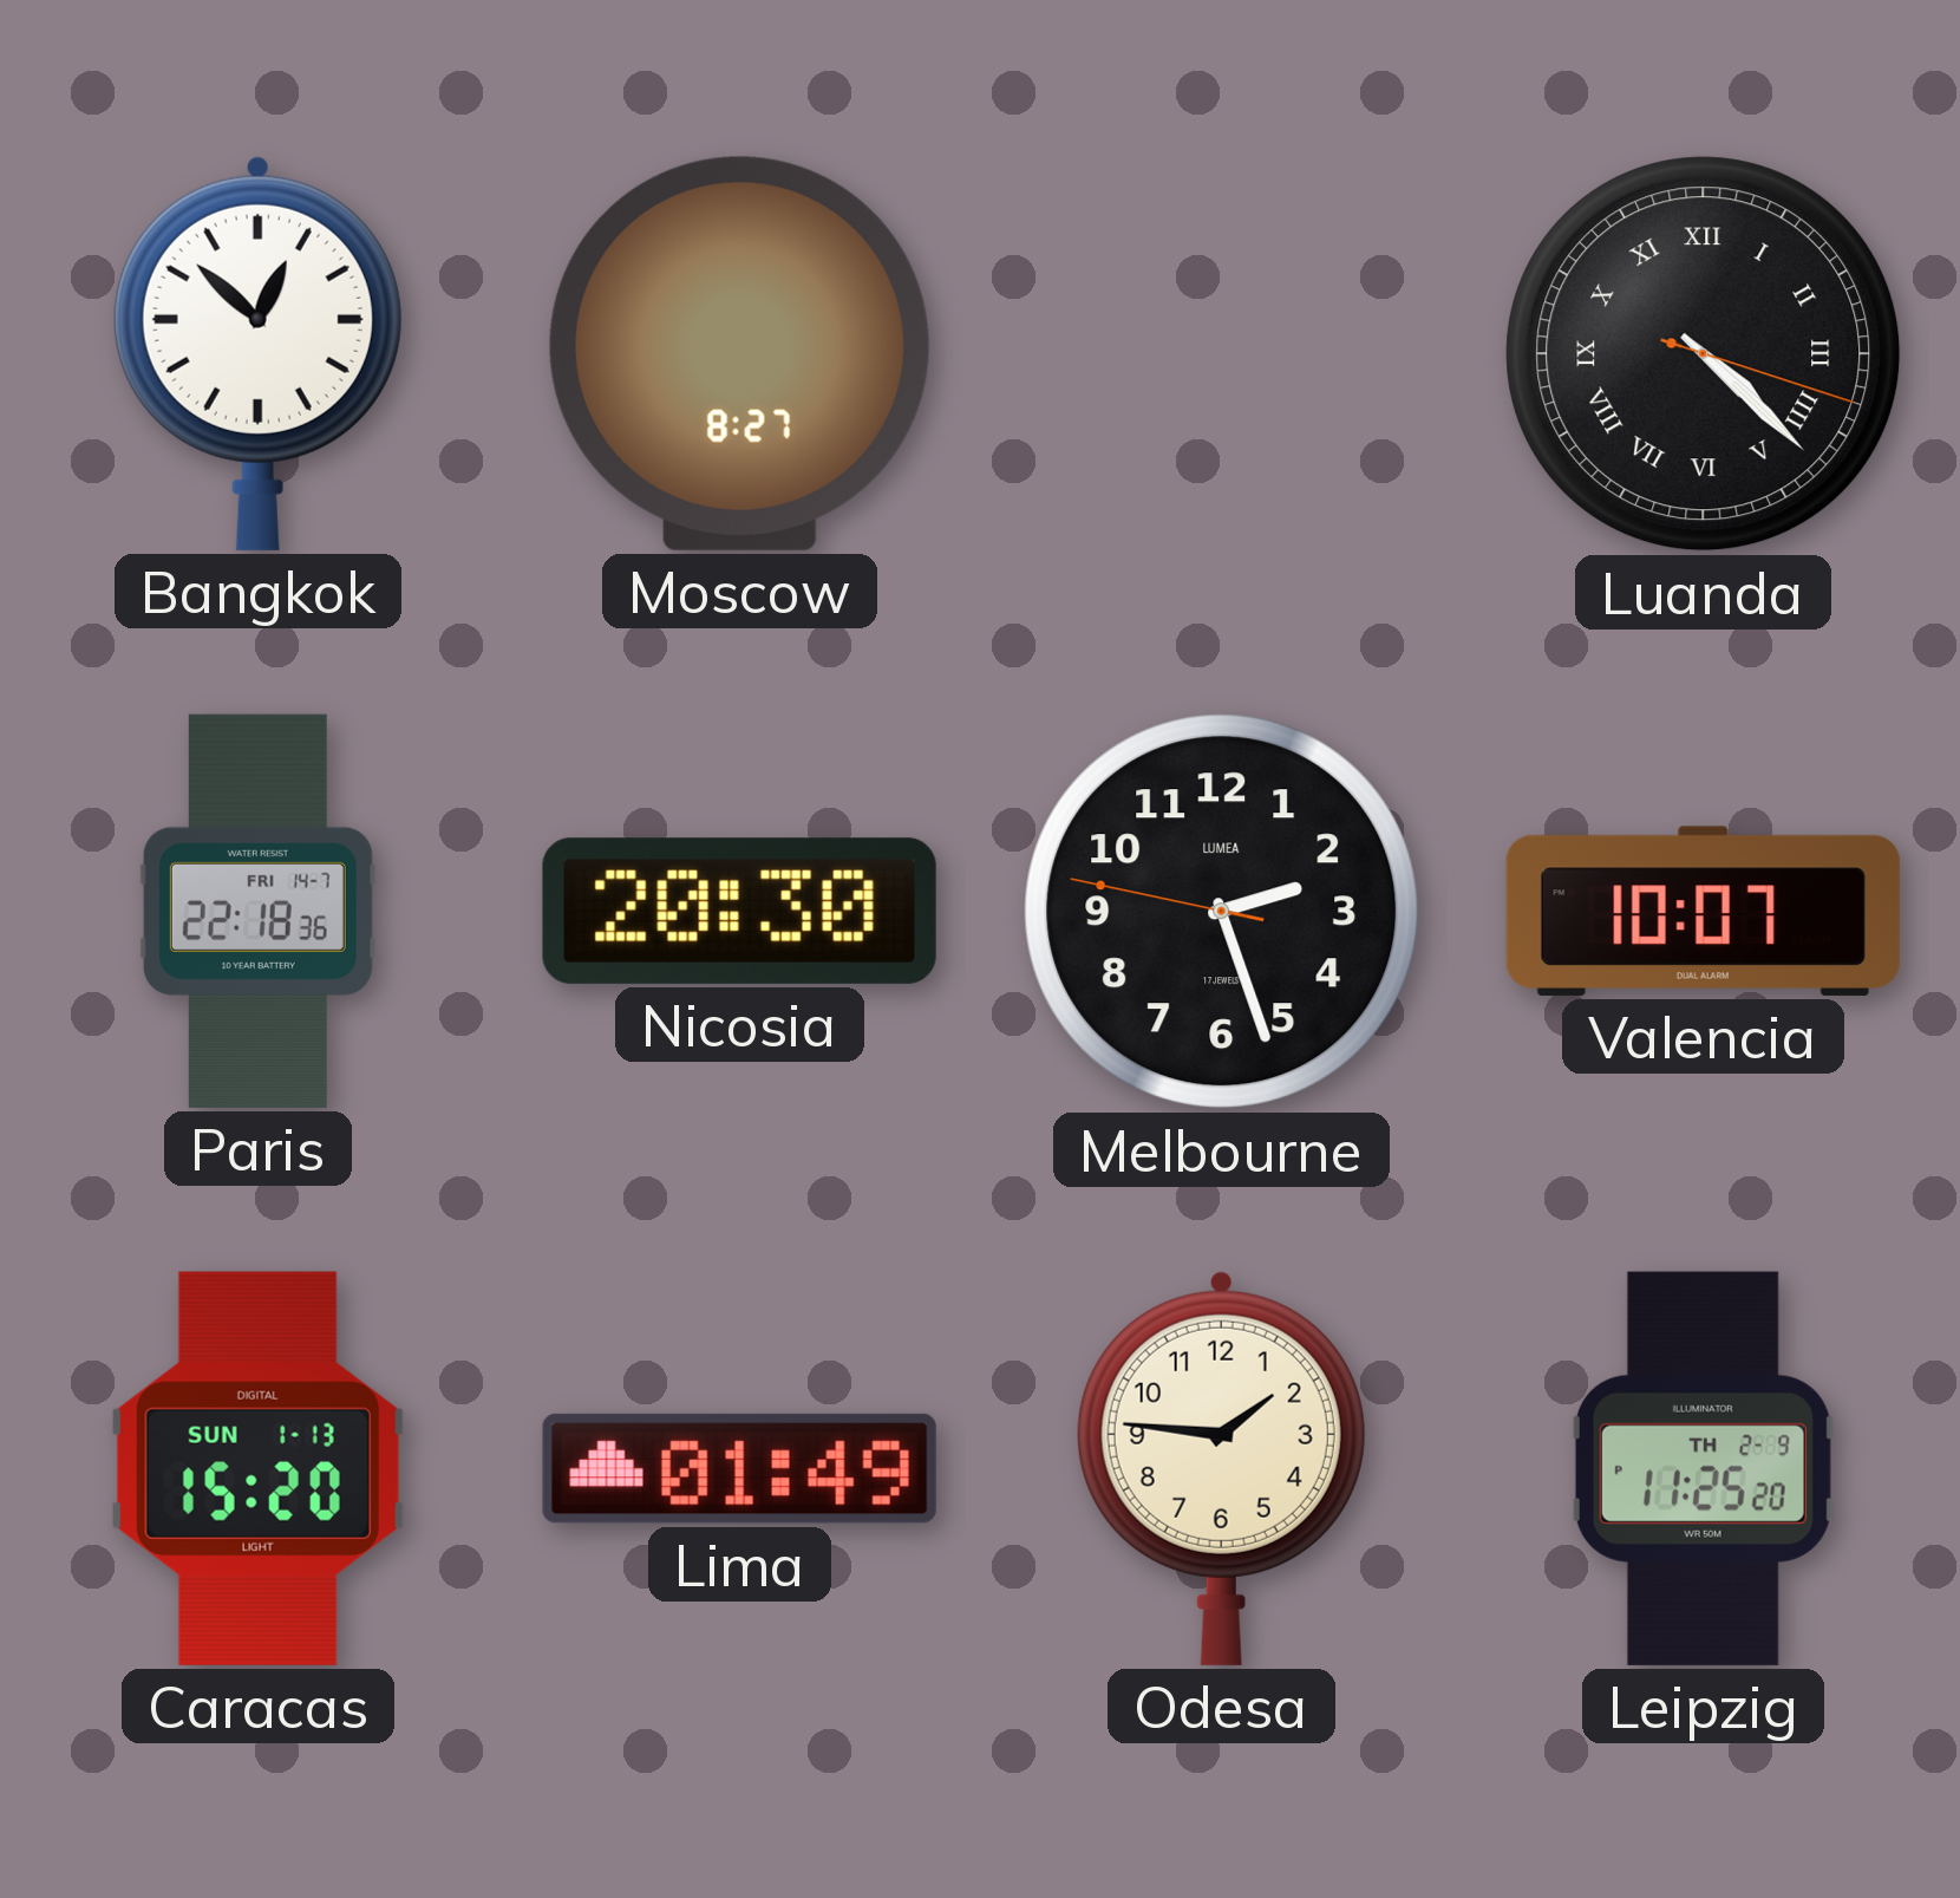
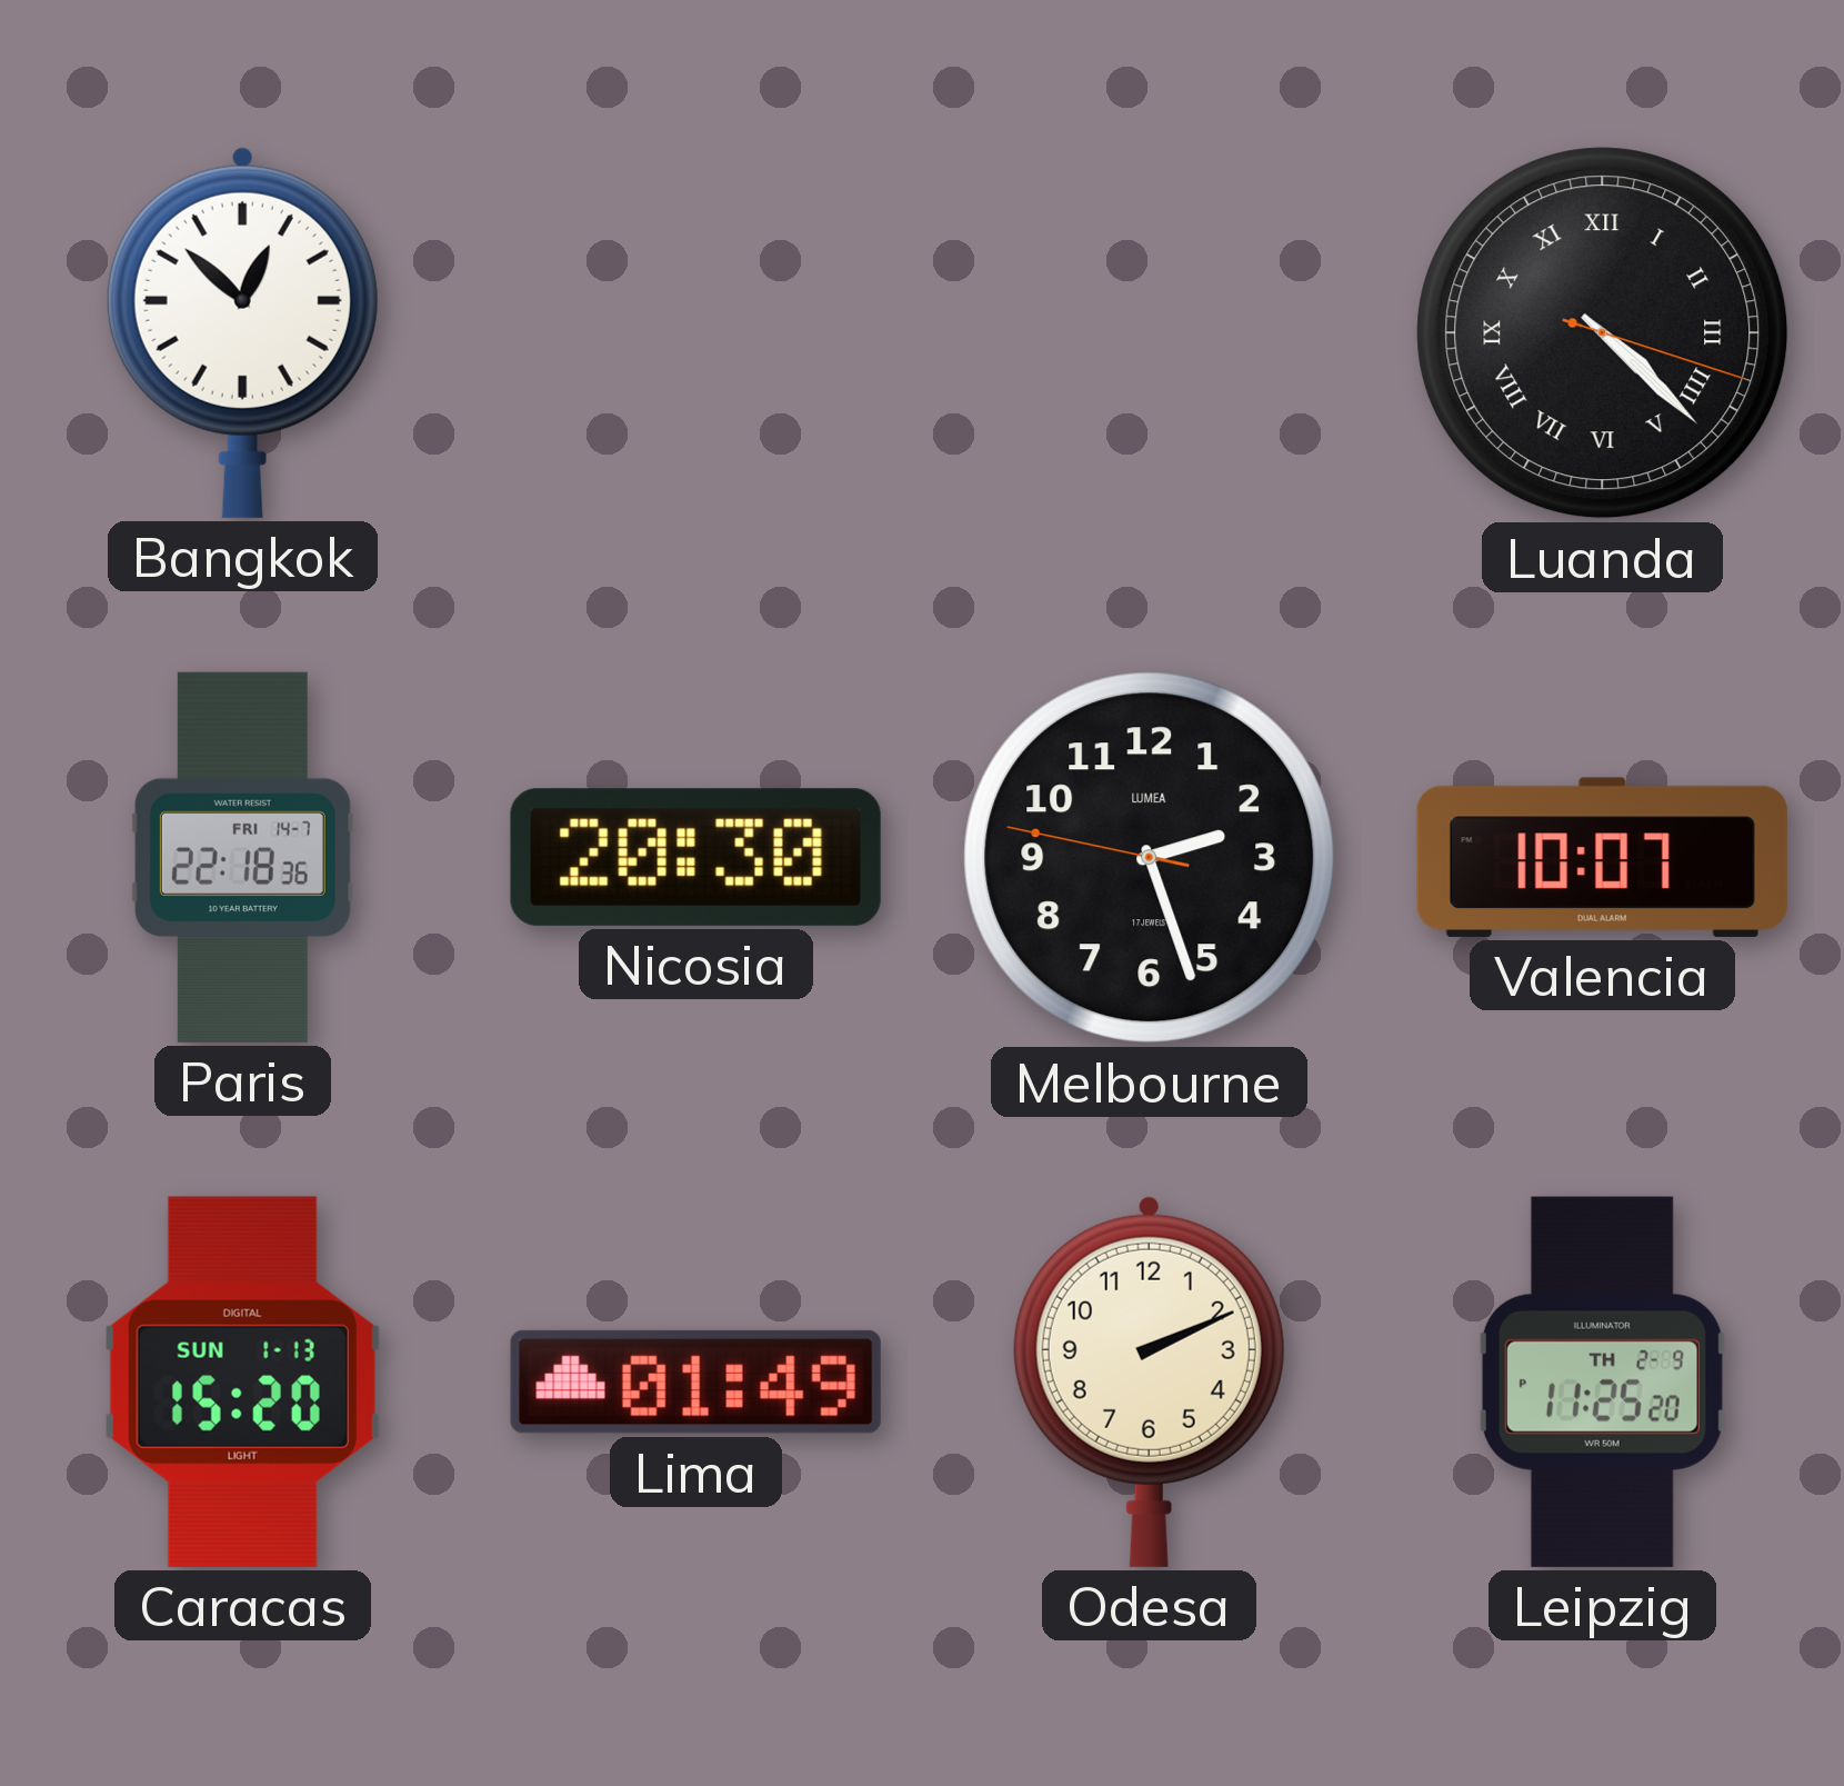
Moscow: 8:27 -> none
Odesa: 1:46 -> 2:11
